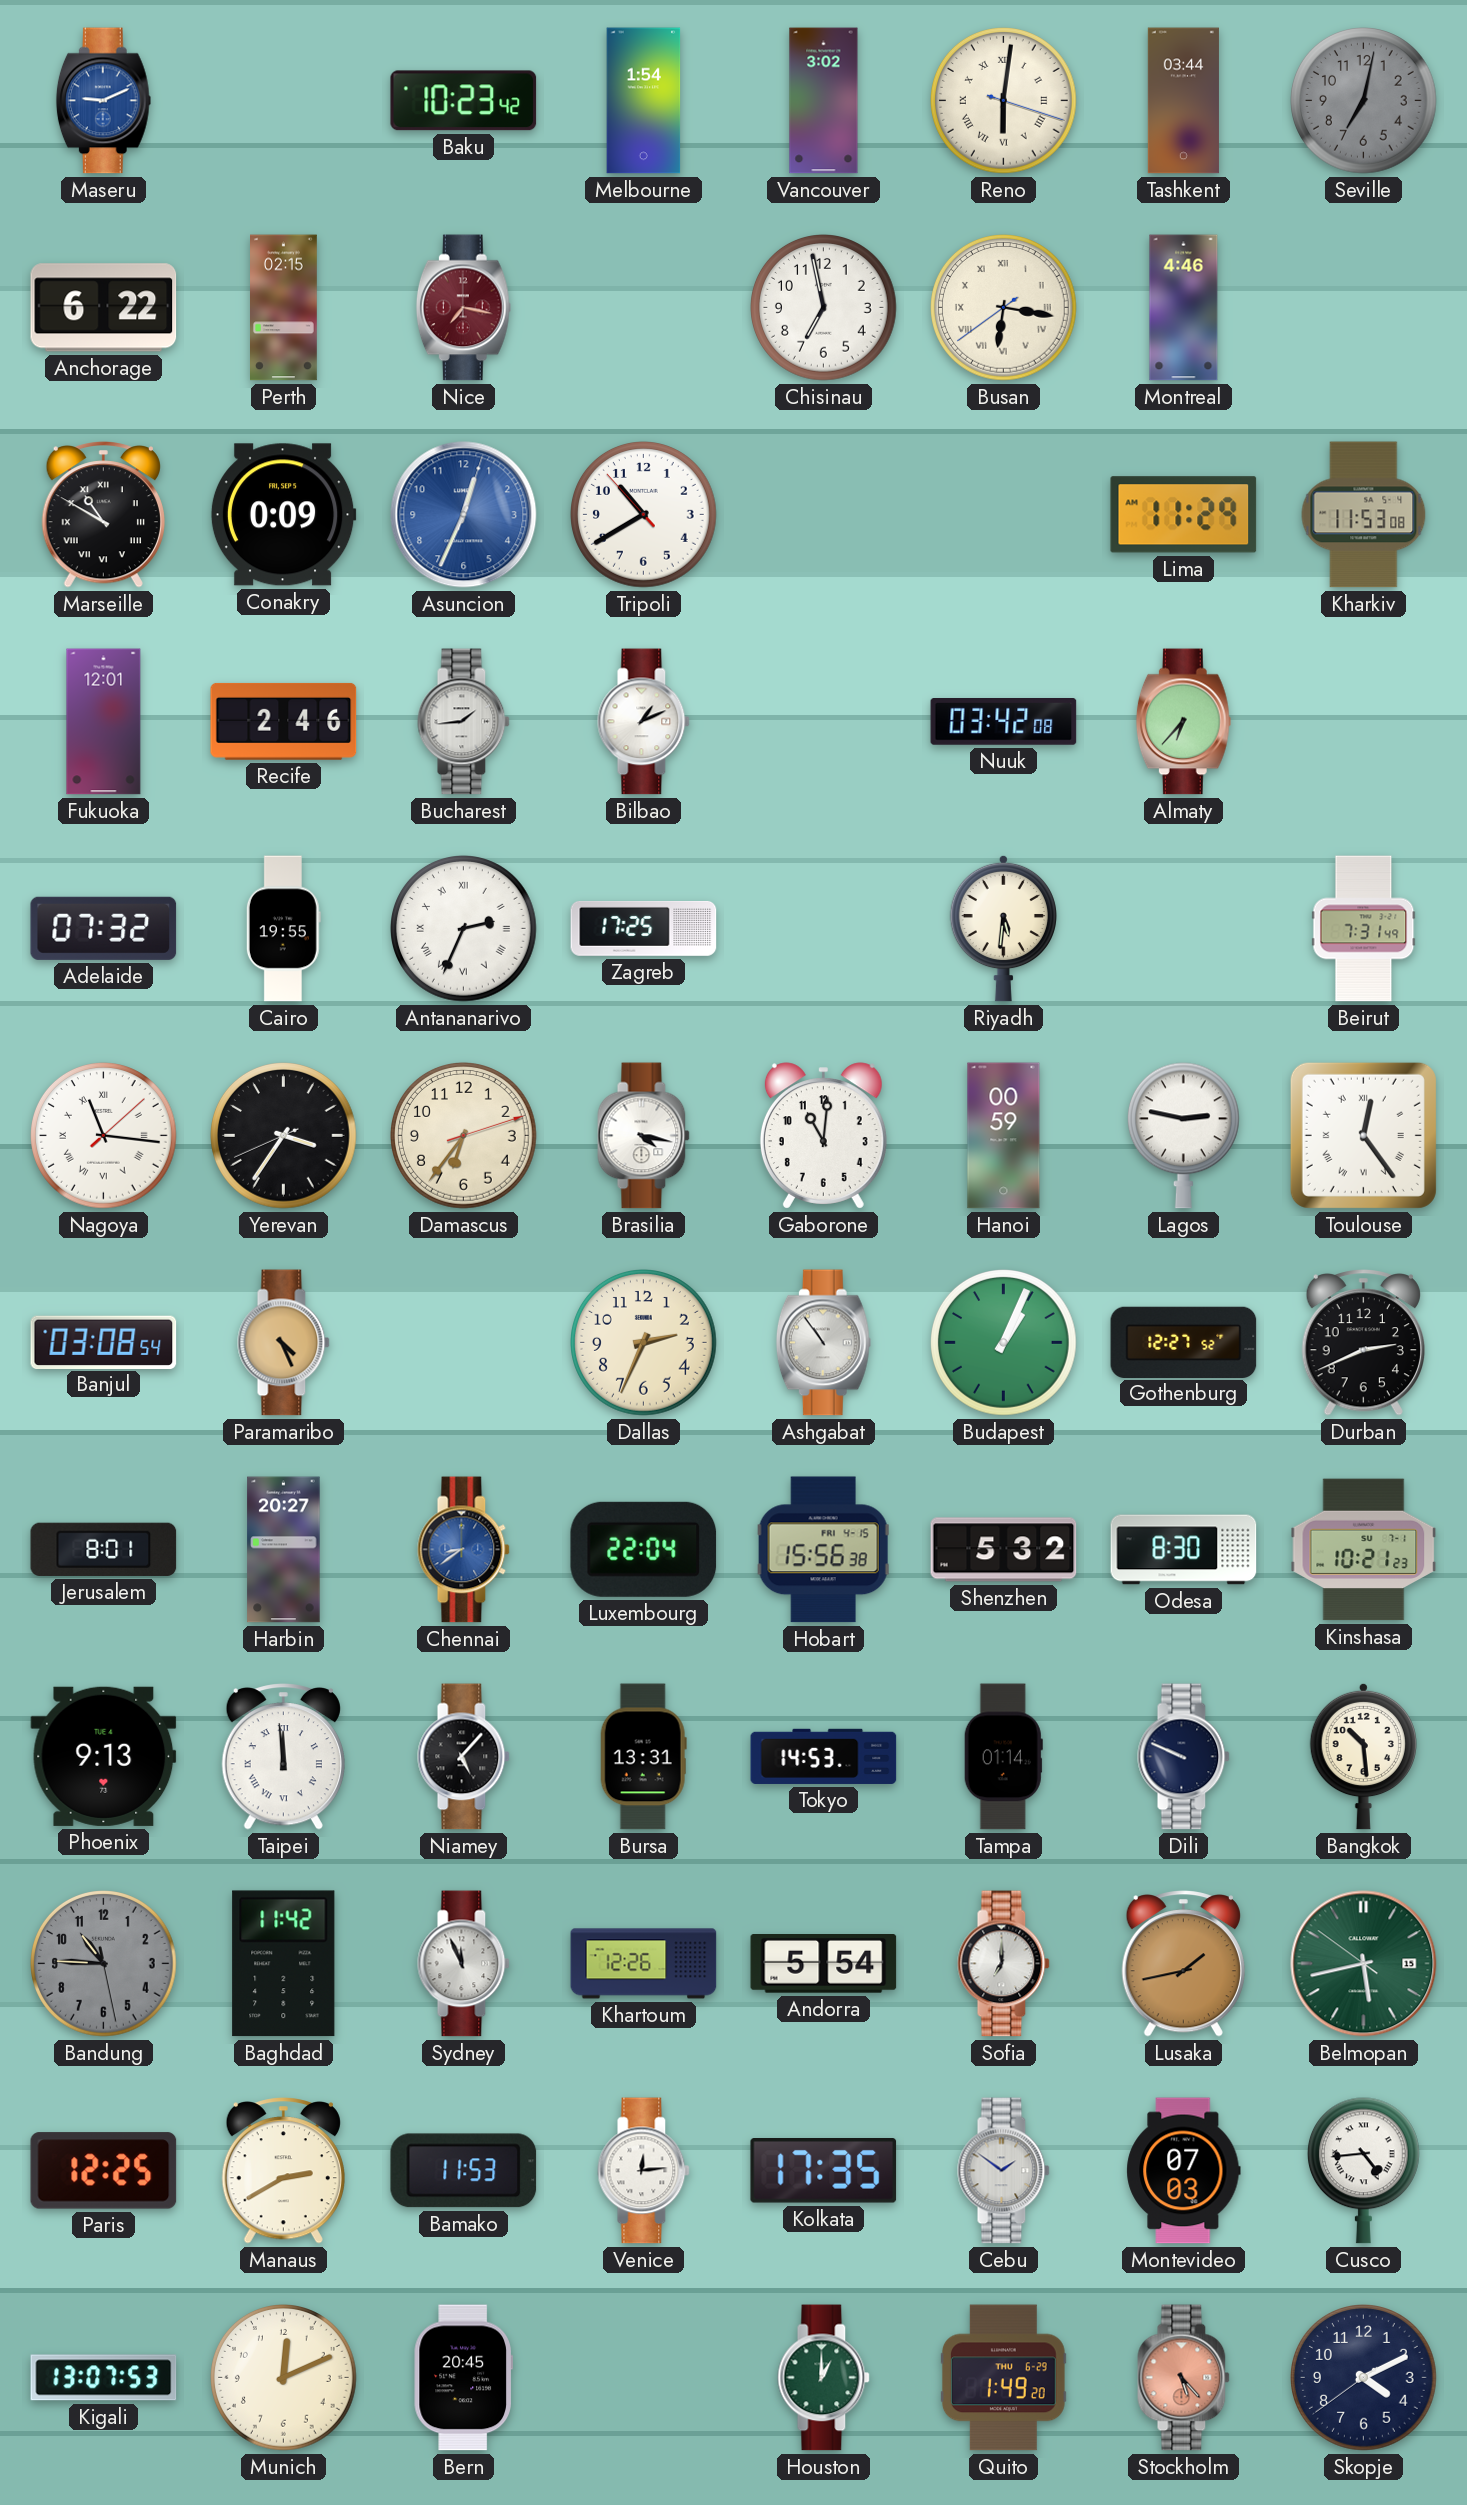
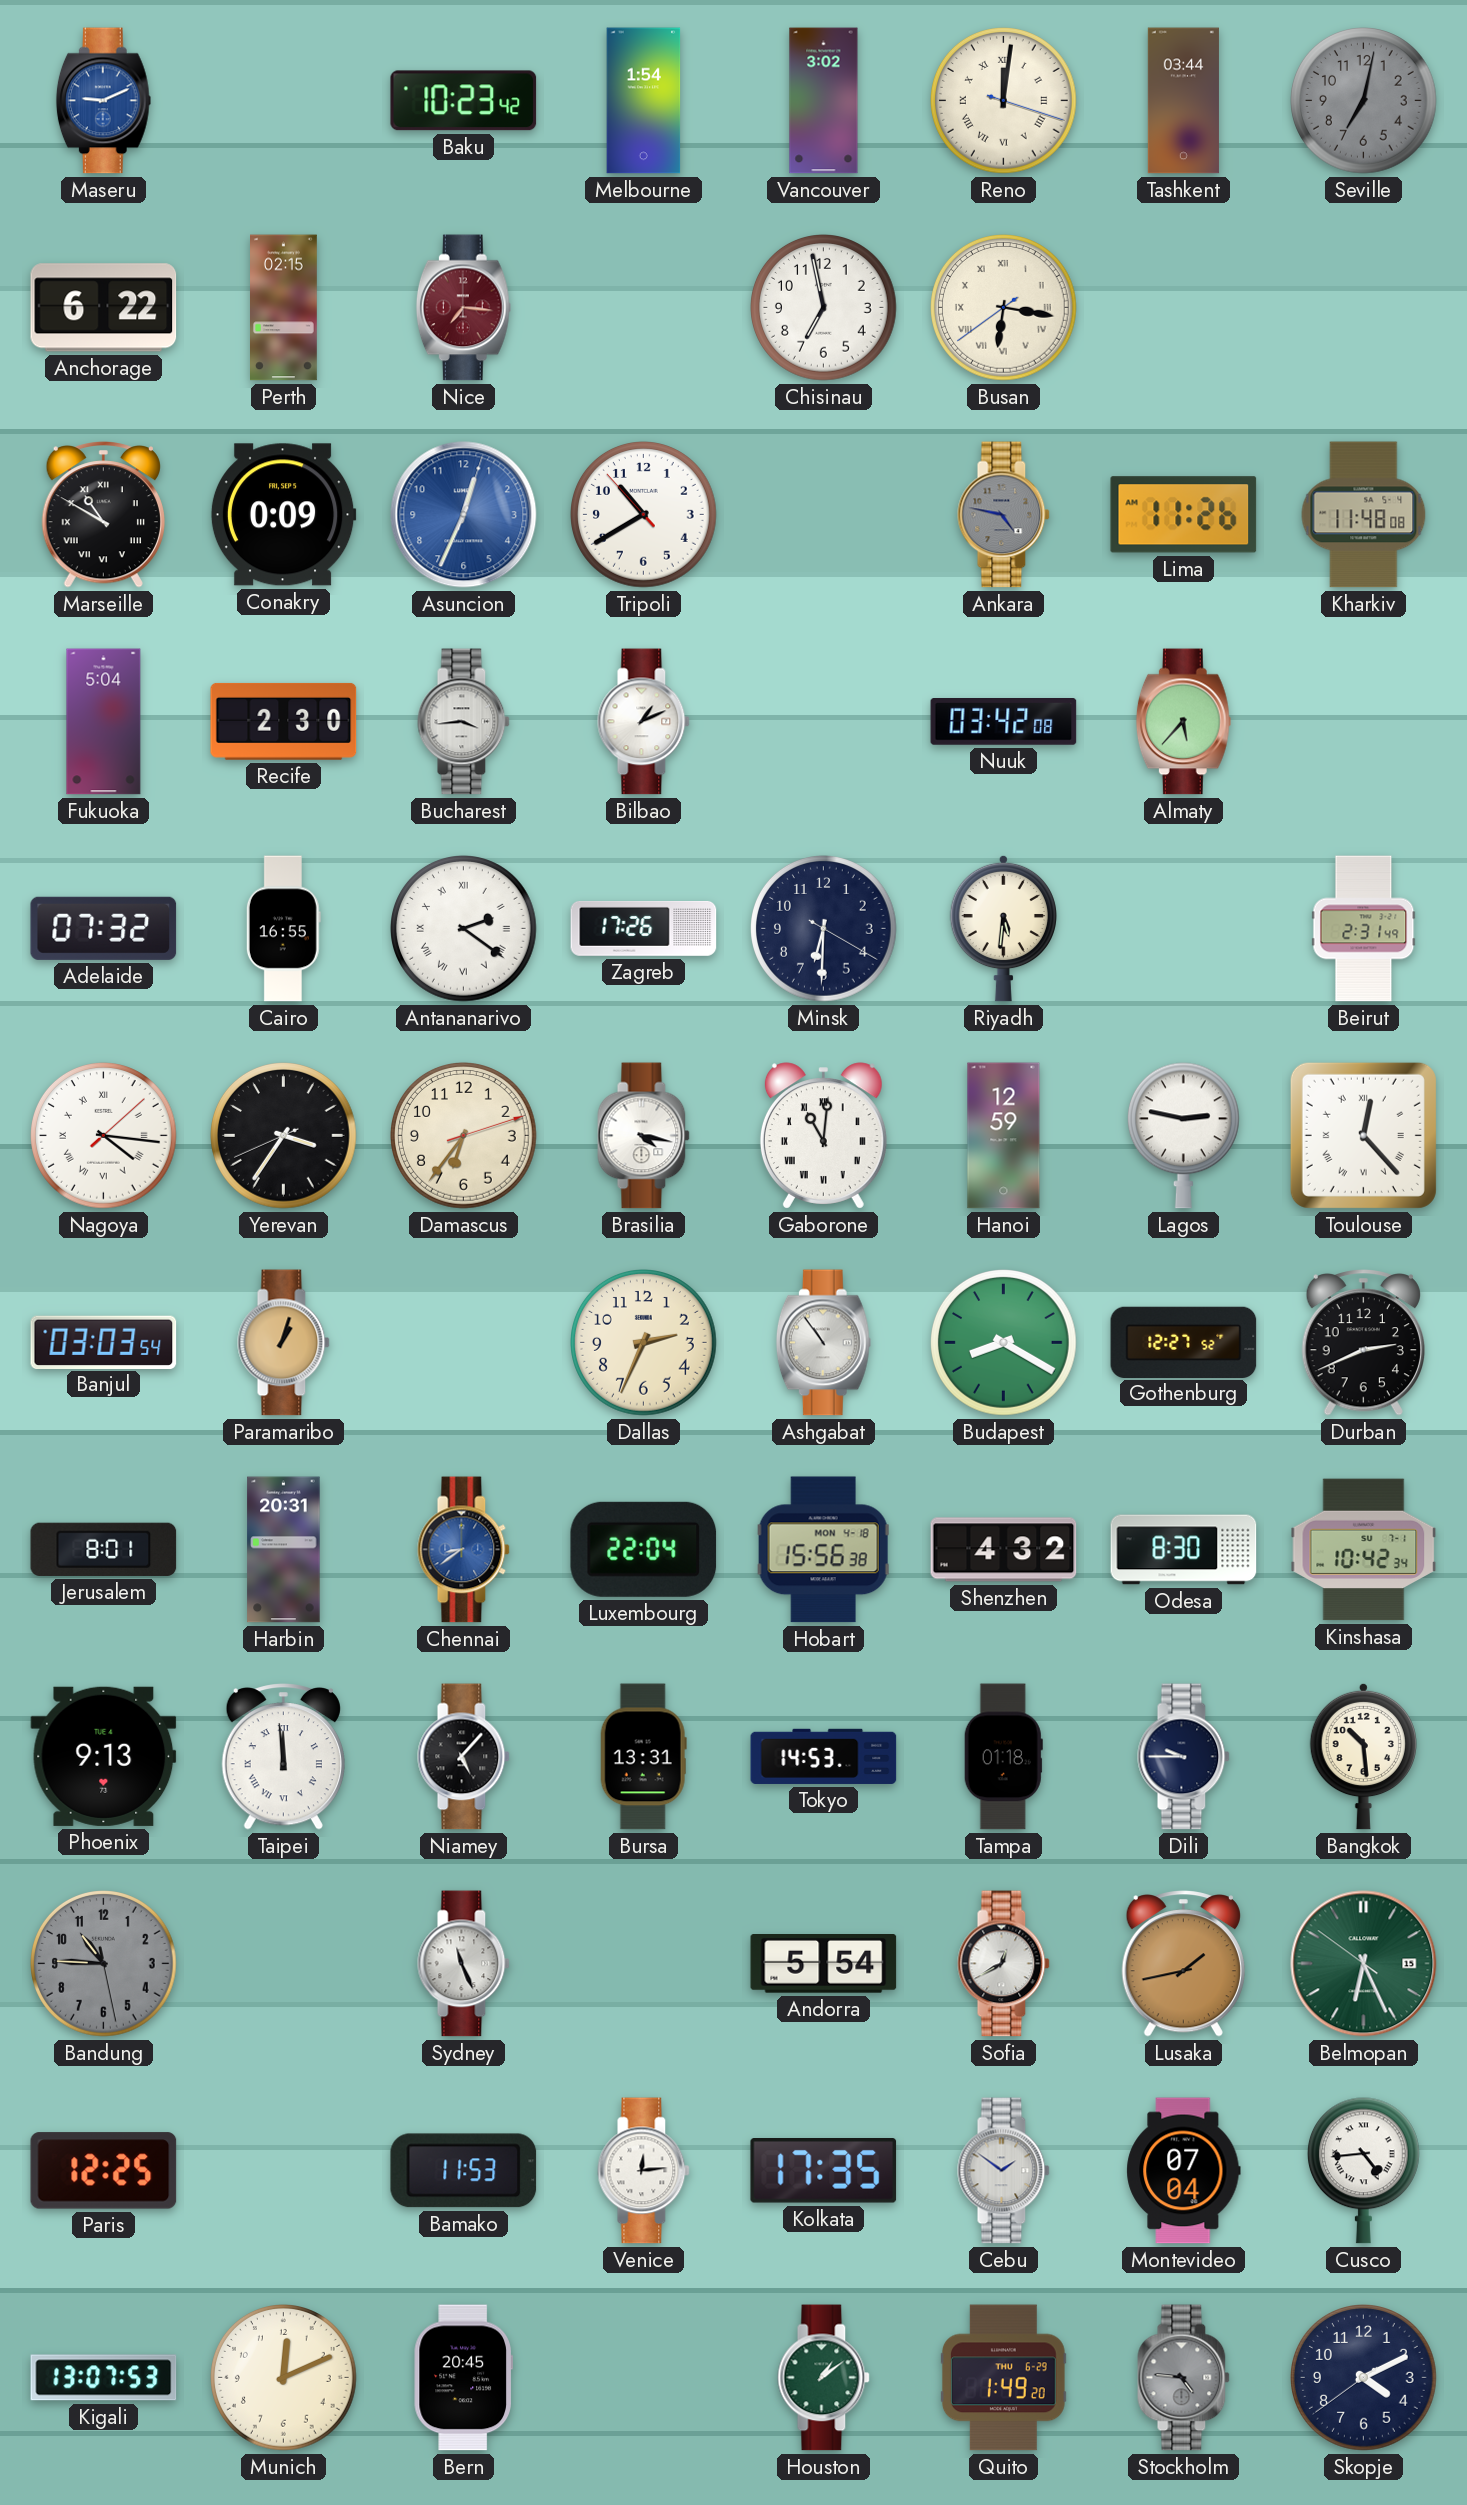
Reno: 6:01 -> 12:01
Nice: 7:17 -> 7:16
Montreal: 4:46 -> none
Ankara: none -> 4:47
Lima: 11:29 -> 11:26
Kharkiv: 11:53 -> 11:48
Fukuoka: 12:01 -> 5:04
Recife: 2:46 -> 2:30
Bucharest: 1:44 -> 3:44
Almaty: 6:37 -> 5:37
Cairo: 19:55 -> 16:55
Antananarivo: 2:34 -> 2:21
Zagreb: 17:25 -> 17:26
Minsk: none -> 6:30
Beirut: 7:31 -> 2:31
Nagoya: 11:16 -> 4:16
Gaborone numerals: Arabic -> Roman
Hanoi: 00:59 -> 12:59
Toulouse: 12:24 -> 12:23
Banjul: 03:08 -> 03:03
Paramaribo: 4:26 -> 1:03
Budapest: 1:04 -> 8:20
Harbin: 20:27 -> 20:31
Hobart date: FRI 4-15 -> MON 4-18
Shenzhen: 5:32 -> 4:32
Kinshasa: 10:21 -> 10:42
Tampa: 01:14 -> 01:18
Dili: 9:49 -> 9:45
Baghdad: 11:42 -> none
Sydney: 11:56 -> 11:26
Khartoum: 12:26 -> none
Sofia: 7:00 -> 12:40
Belmopan: 5:42 -> 6:25
Manaus: 2:40 -> none
Montevideo: 07:03 -> 07:04
Houston: 1:00 -> 1:09
Stockholm: 5:23 -> 4:46
Stockholm dial: salmon -> grey
